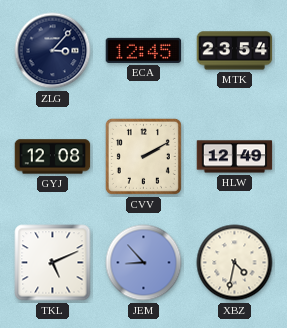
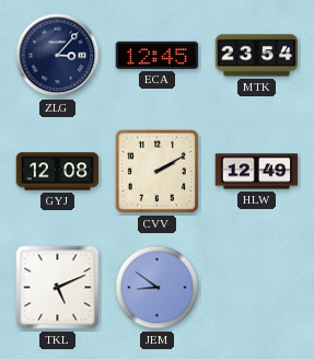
JEM: 8:53 -> 8:51
XBZ: 4:32 -> none
